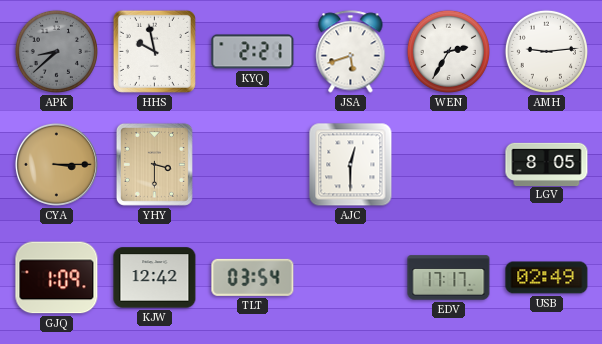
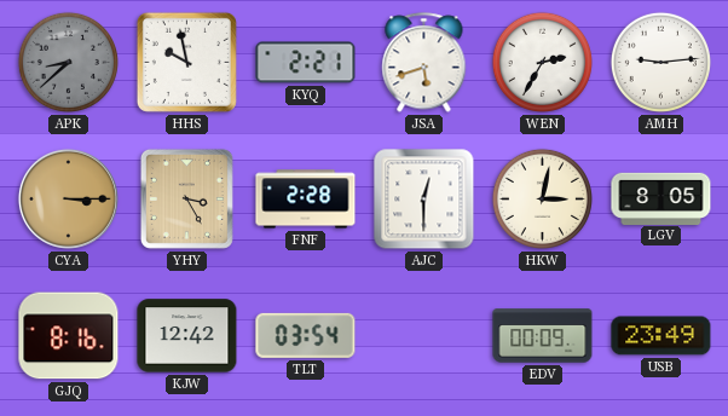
YHY: 3:30 -> 3:25
FNF: none -> 2:28
HKW: none -> 3:02
GJQ: 1:09 -> 8:16
EDV: 17:17 -> 00:09
USB: 02:49 -> 23:49
